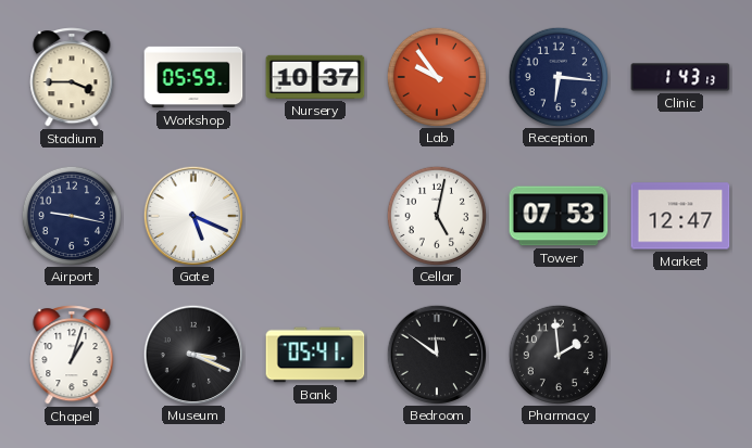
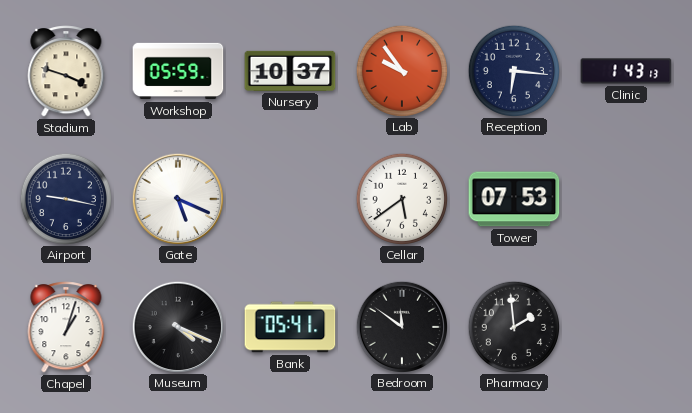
Stadium: 3:45 -> 3:48
Cellar: 5:02 -> 5:39
Market: 12:47 -> none
Museum: 3:19 -> 4:19
